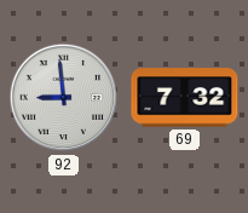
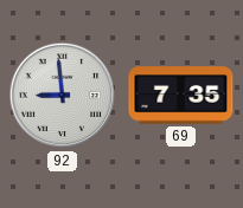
69: 7:32 -> 7:35
